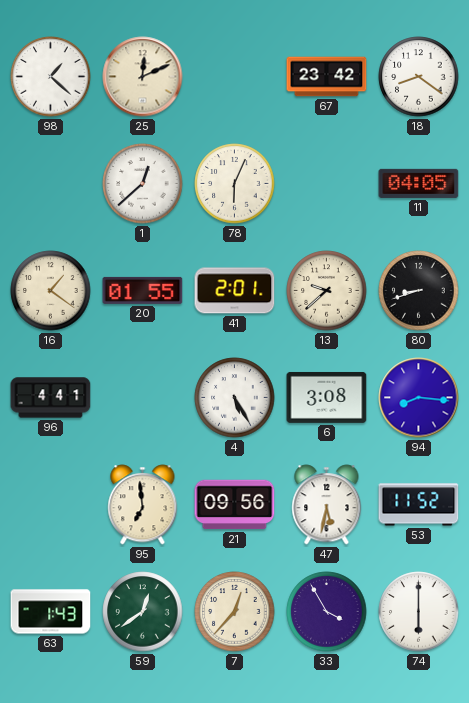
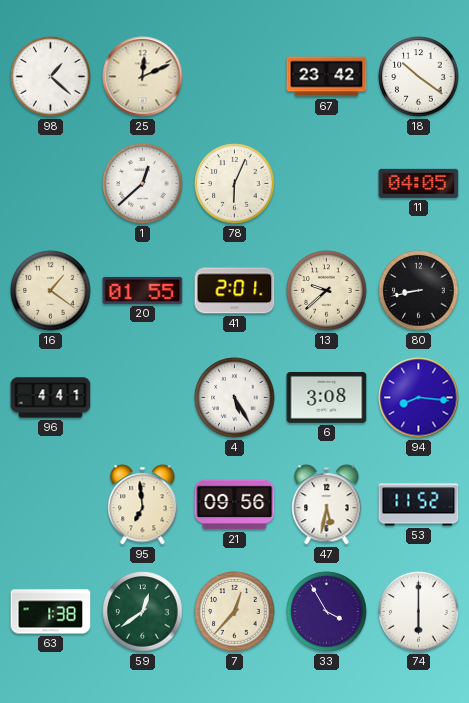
18: 8:21 -> 10:21
80: 8:42 -> 8:43
63: 1:43 -> 1:38
